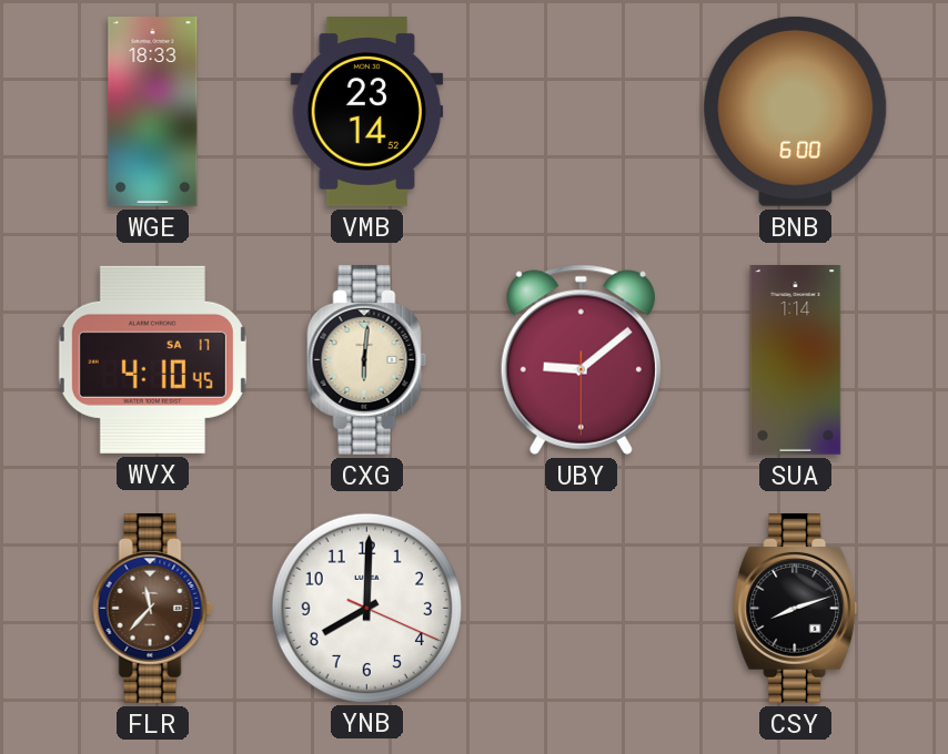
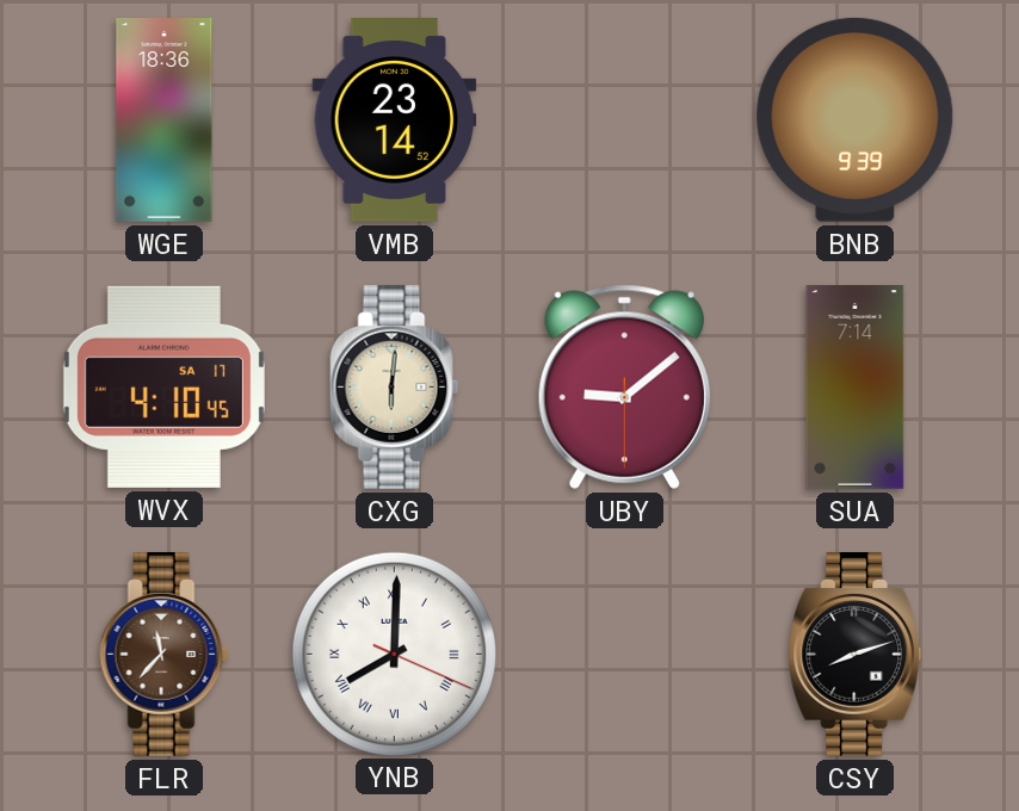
WGE: 18:33 -> 18:36
BNB: 6:00 -> 9:39
SUA: 1:14 -> 7:14
YNB numerals: Arabic -> Roman
